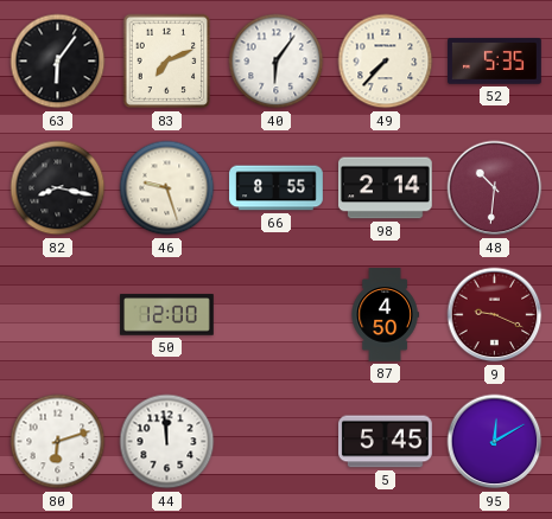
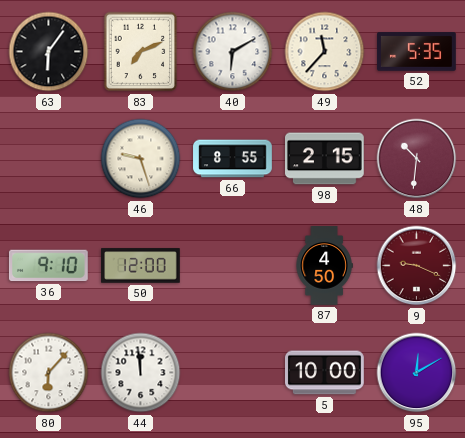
40: 6:06 -> 6:10
49: 7:37 -> 11:37
82: 8:17 -> none
98: 2:14 -> 2:15
36: none -> 9:10
80: 6:12 -> 6:07
5: 5:45 -> 10:00
